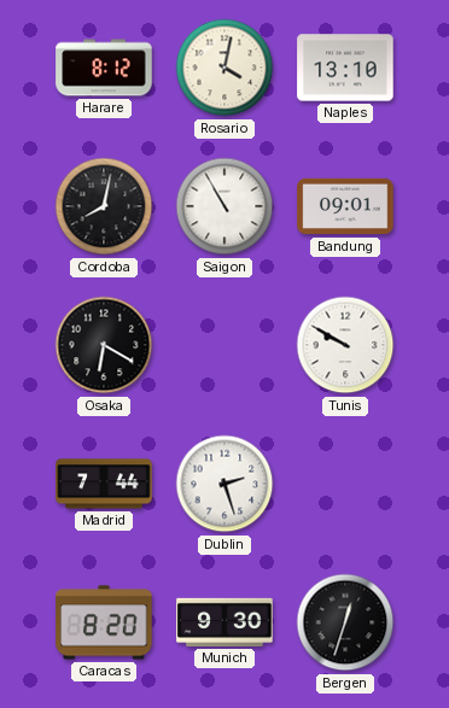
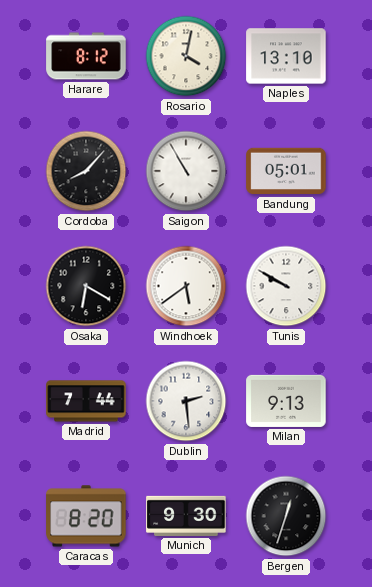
Cordoba: 8:02 -> 8:07
Bandung: 09:01 -> 05:01
Windhoek: none -> 5:39
Dublin: 2:27 -> 2:29
Milan: none -> 9:13
